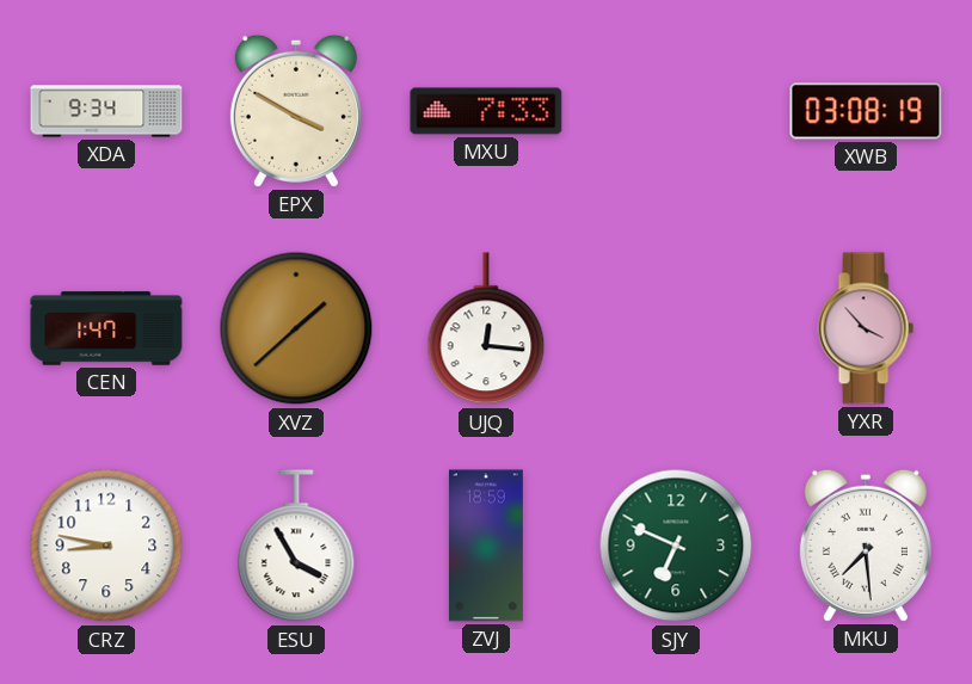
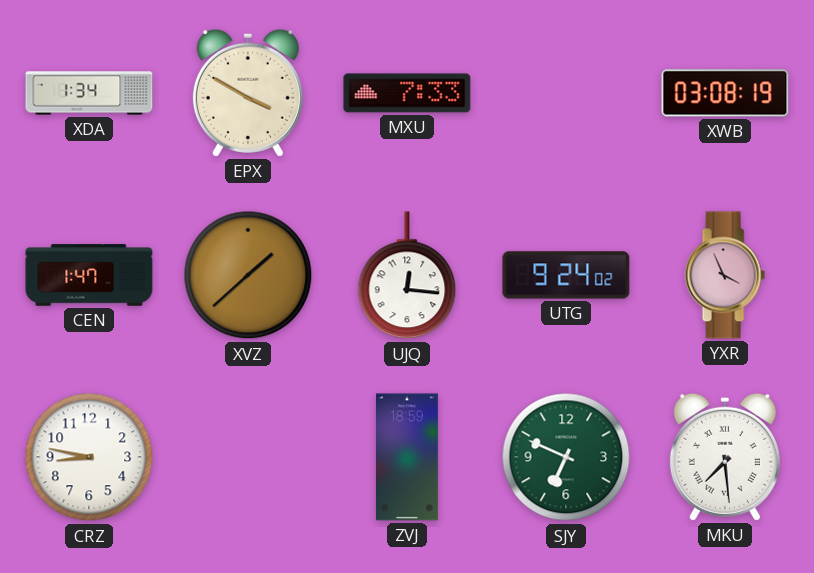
XDA: 9:34 -> 1:34
UTG: none -> 9:24
YXR: 3:53 -> 3:56
ESU: 3:55 -> none
